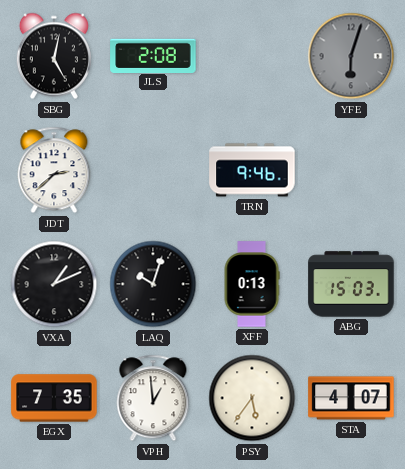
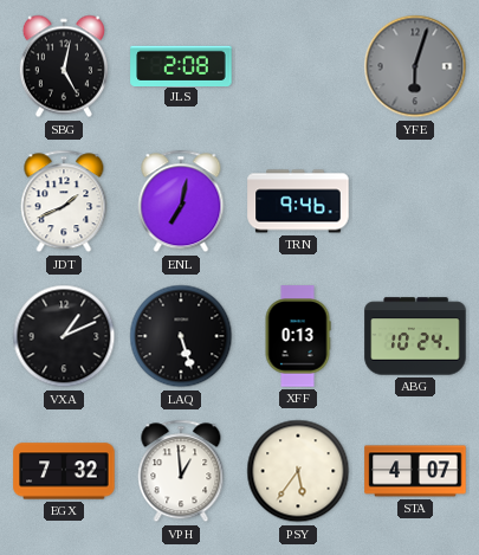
JDT: 2:38 -> 1:41
ENL: none -> 7:02
LAQ: 10:03 -> 5:27
ABG: 15:03 -> 10:24
EGX: 7:35 -> 7:32
